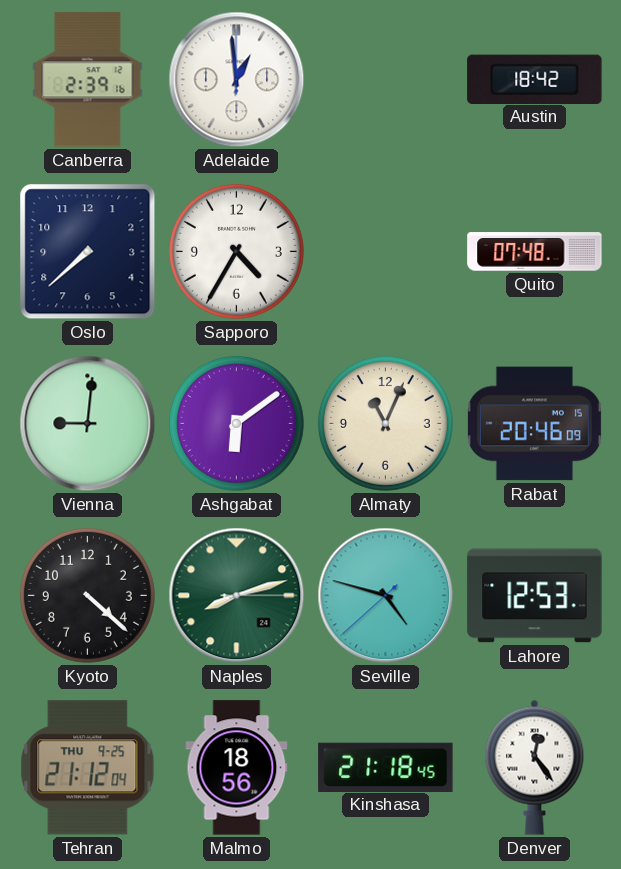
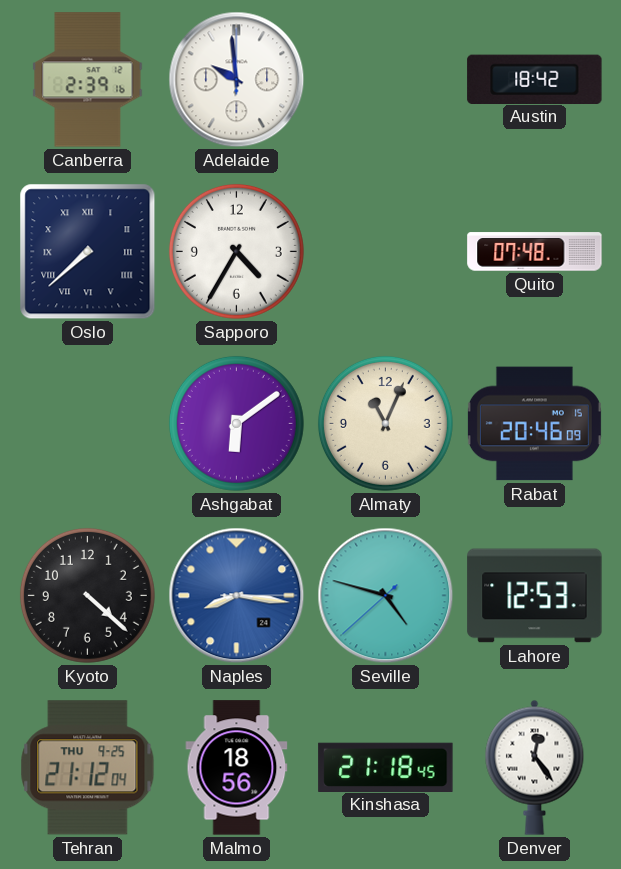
Adelaide: 12:59 -> 9:59
Oslo numerals: Arabic -> Roman
Vienna: 9:01 -> none
Naples: 8:12 -> 8:16
Naples dial: green -> blue
